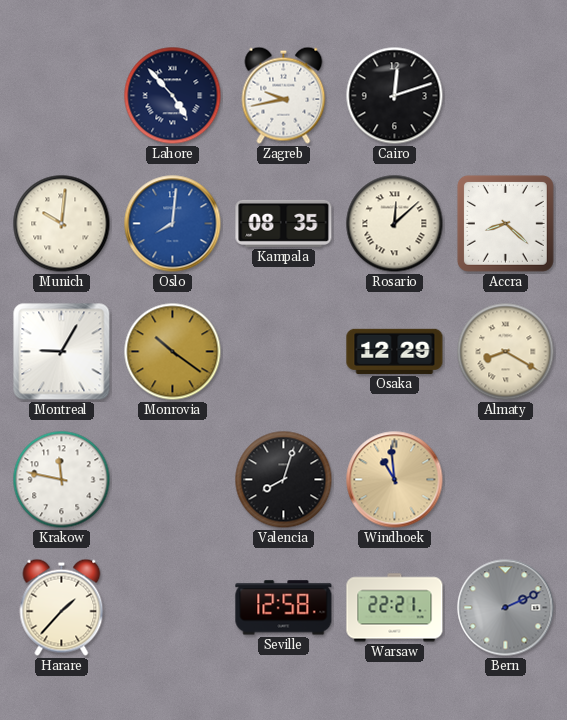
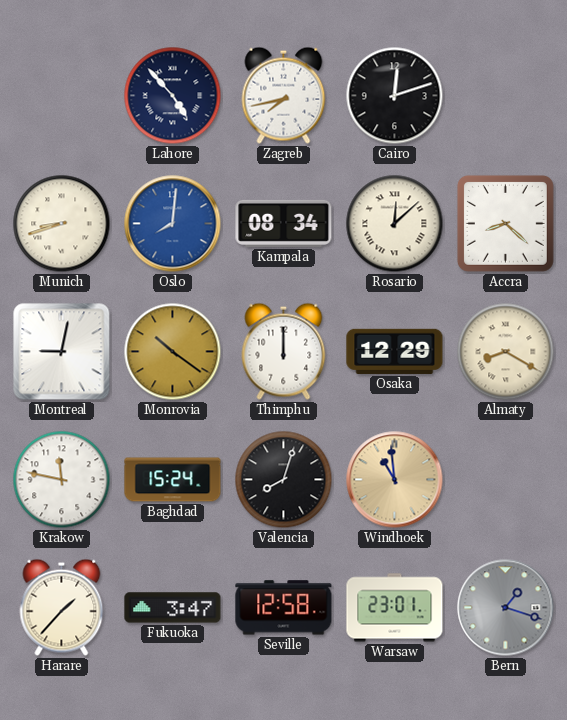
Zagreb: 9:43 -> 7:43
Munich: 10:01 -> 8:42
Kampala: 08:35 -> 08:34
Montreal: 9:05 -> 9:02
Thimphu: none -> 12:00
Baghdad: none -> 15:24
Fukuoka: none -> 3:47
Warsaw: 22:21 -> 23:01
Bern: 2:11 -> 1:18
